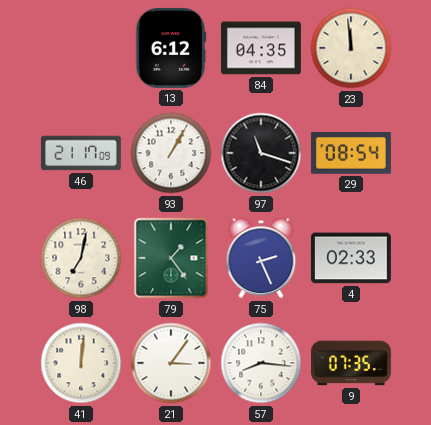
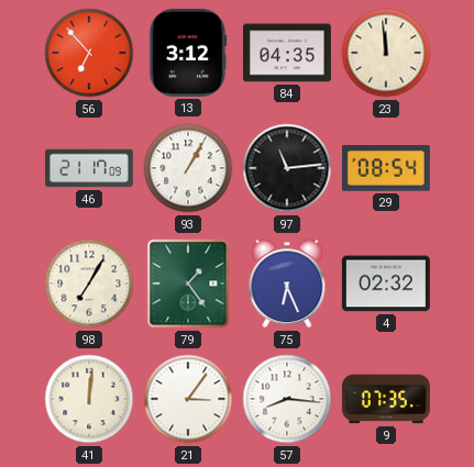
56: none -> 6:53
13: 6:12 -> 3:12
97: 11:18 -> 11:14
98: 7:02 -> 7:05
75: 2:26 -> 6:26
4: 02:33 -> 02:32
